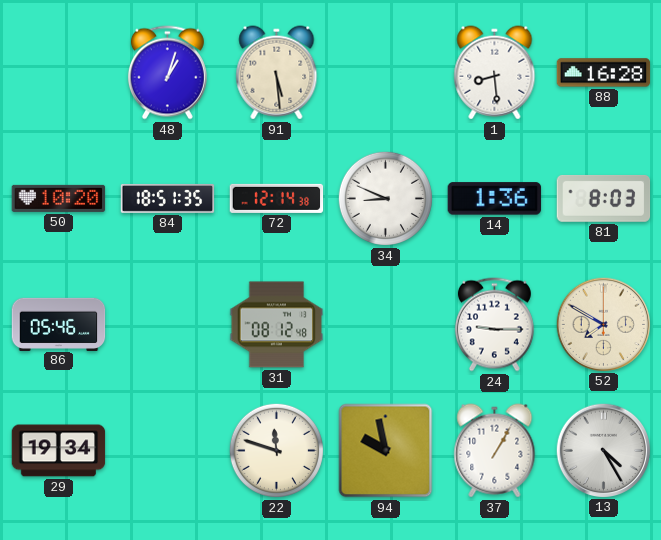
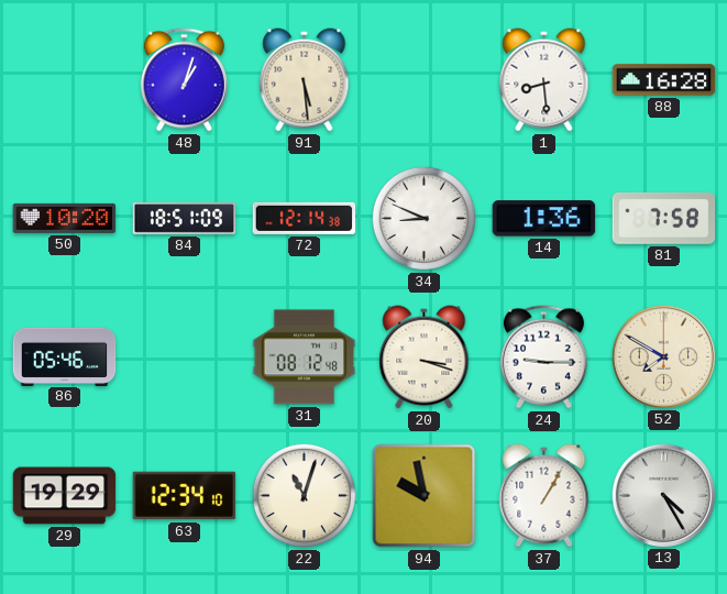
84: 18:51:35 -> 18:51:09
81: 8:03 -> 7:58
20: none -> 3:18
29: 19:34 -> 19:29
63: none -> 12:34
22: 11:48 -> 11:03
